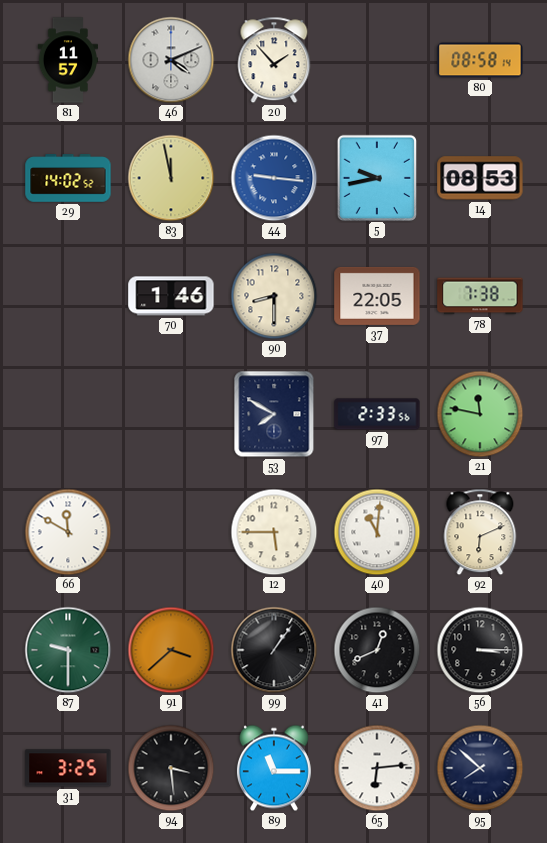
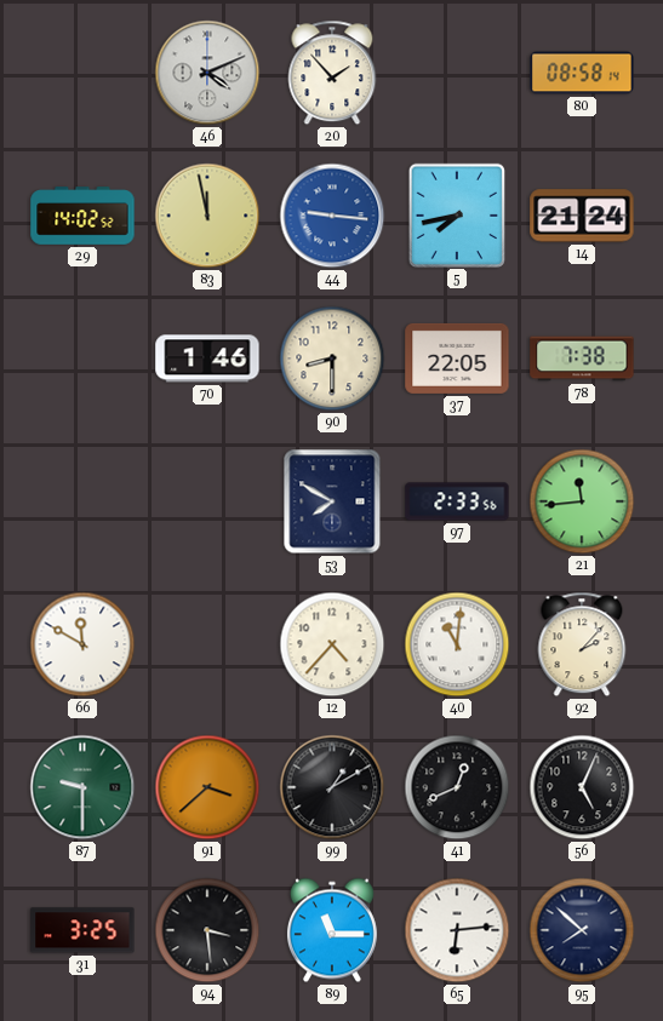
81: 11:57 -> none
5: 9:43 -> 7:43
14: 08:53 -> 21:24
21: 11:47 -> 11:44
12: 5:45 -> 4:37
92: 6:11 -> 2:07
99: 1:06 -> 1:10
56: 3:15 -> 5:04
